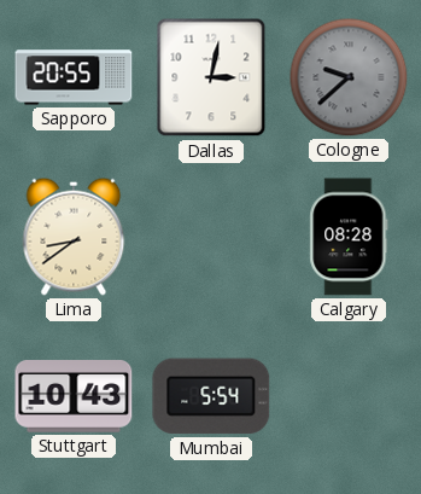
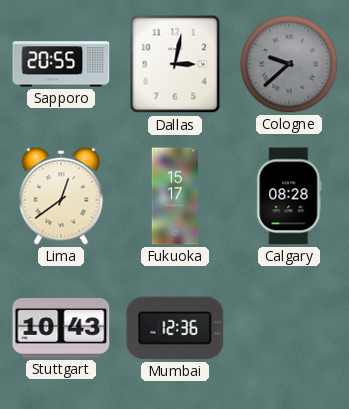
Lima: 8:39 -> 12:39
Fukuoka: none -> 15:17
Mumbai: 5:54 -> 12:36
